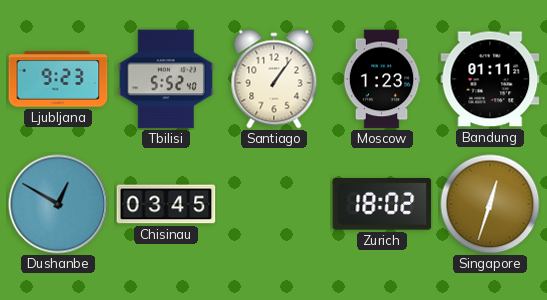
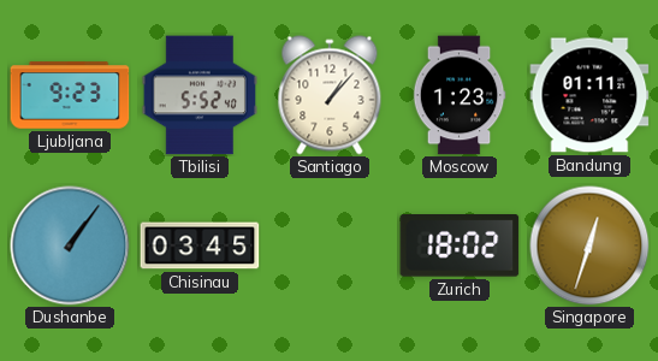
Santiago: 1:06 -> 1:07
Dushanbe: 12:50 -> 1:06
